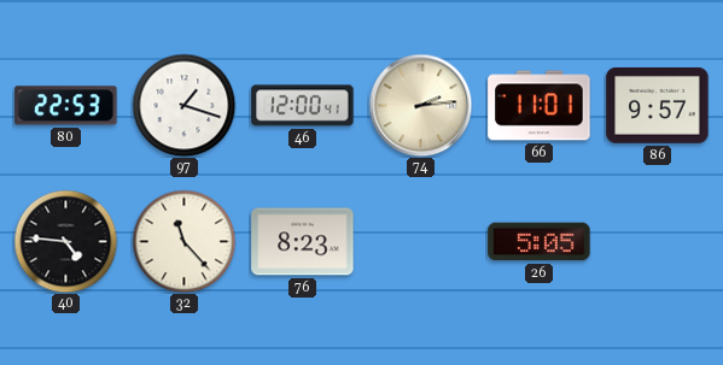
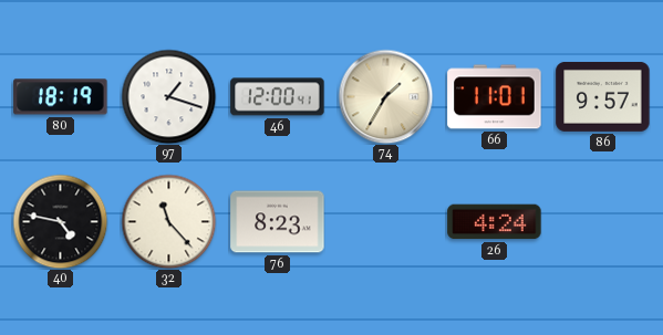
80: 22:53 -> 18:19
74: 2:14 -> 1:35
40: 4:46 -> 4:47
26: 5:05 -> 4:24
